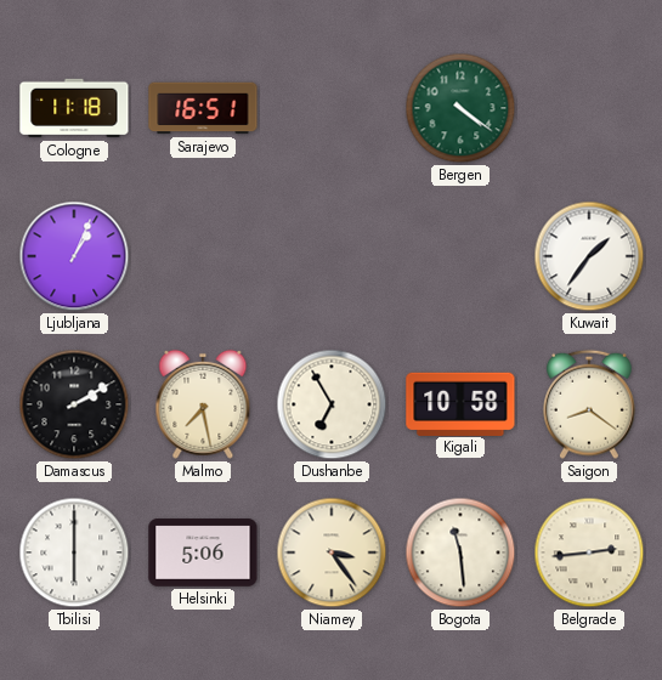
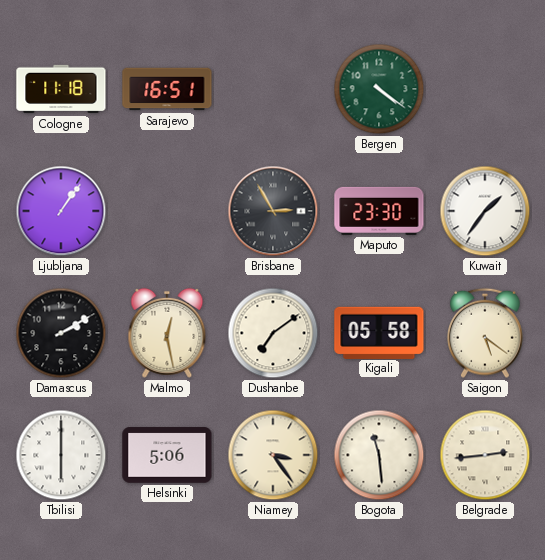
Ljubljana: 1:04 -> 1:06
Brisbane: none -> 2:55
Maputo: none -> 23:30
Malmo: 7:28 -> 12:28
Dushanbe: 6:55 -> 7:09
Kigali: 10:58 -> 05:58
Saigon: 8:21 -> 5:21
